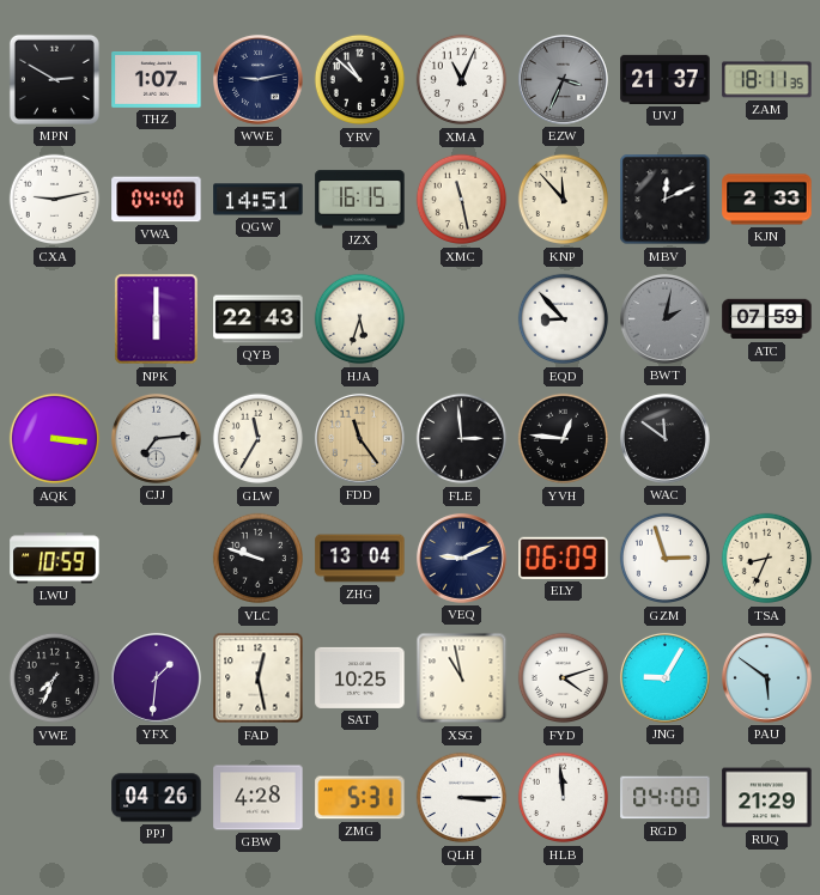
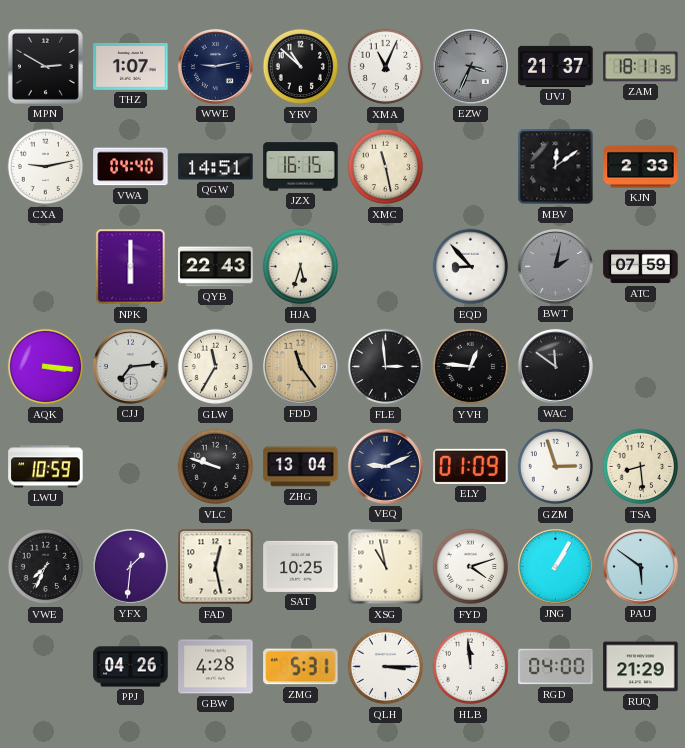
KNP: 11:53 -> none
MBV: 12:11 -> 12:09
ELY: 06:09 -> 01:09
TSA: 8:34 -> 8:29
JNG: 9:05 -> 1:05
